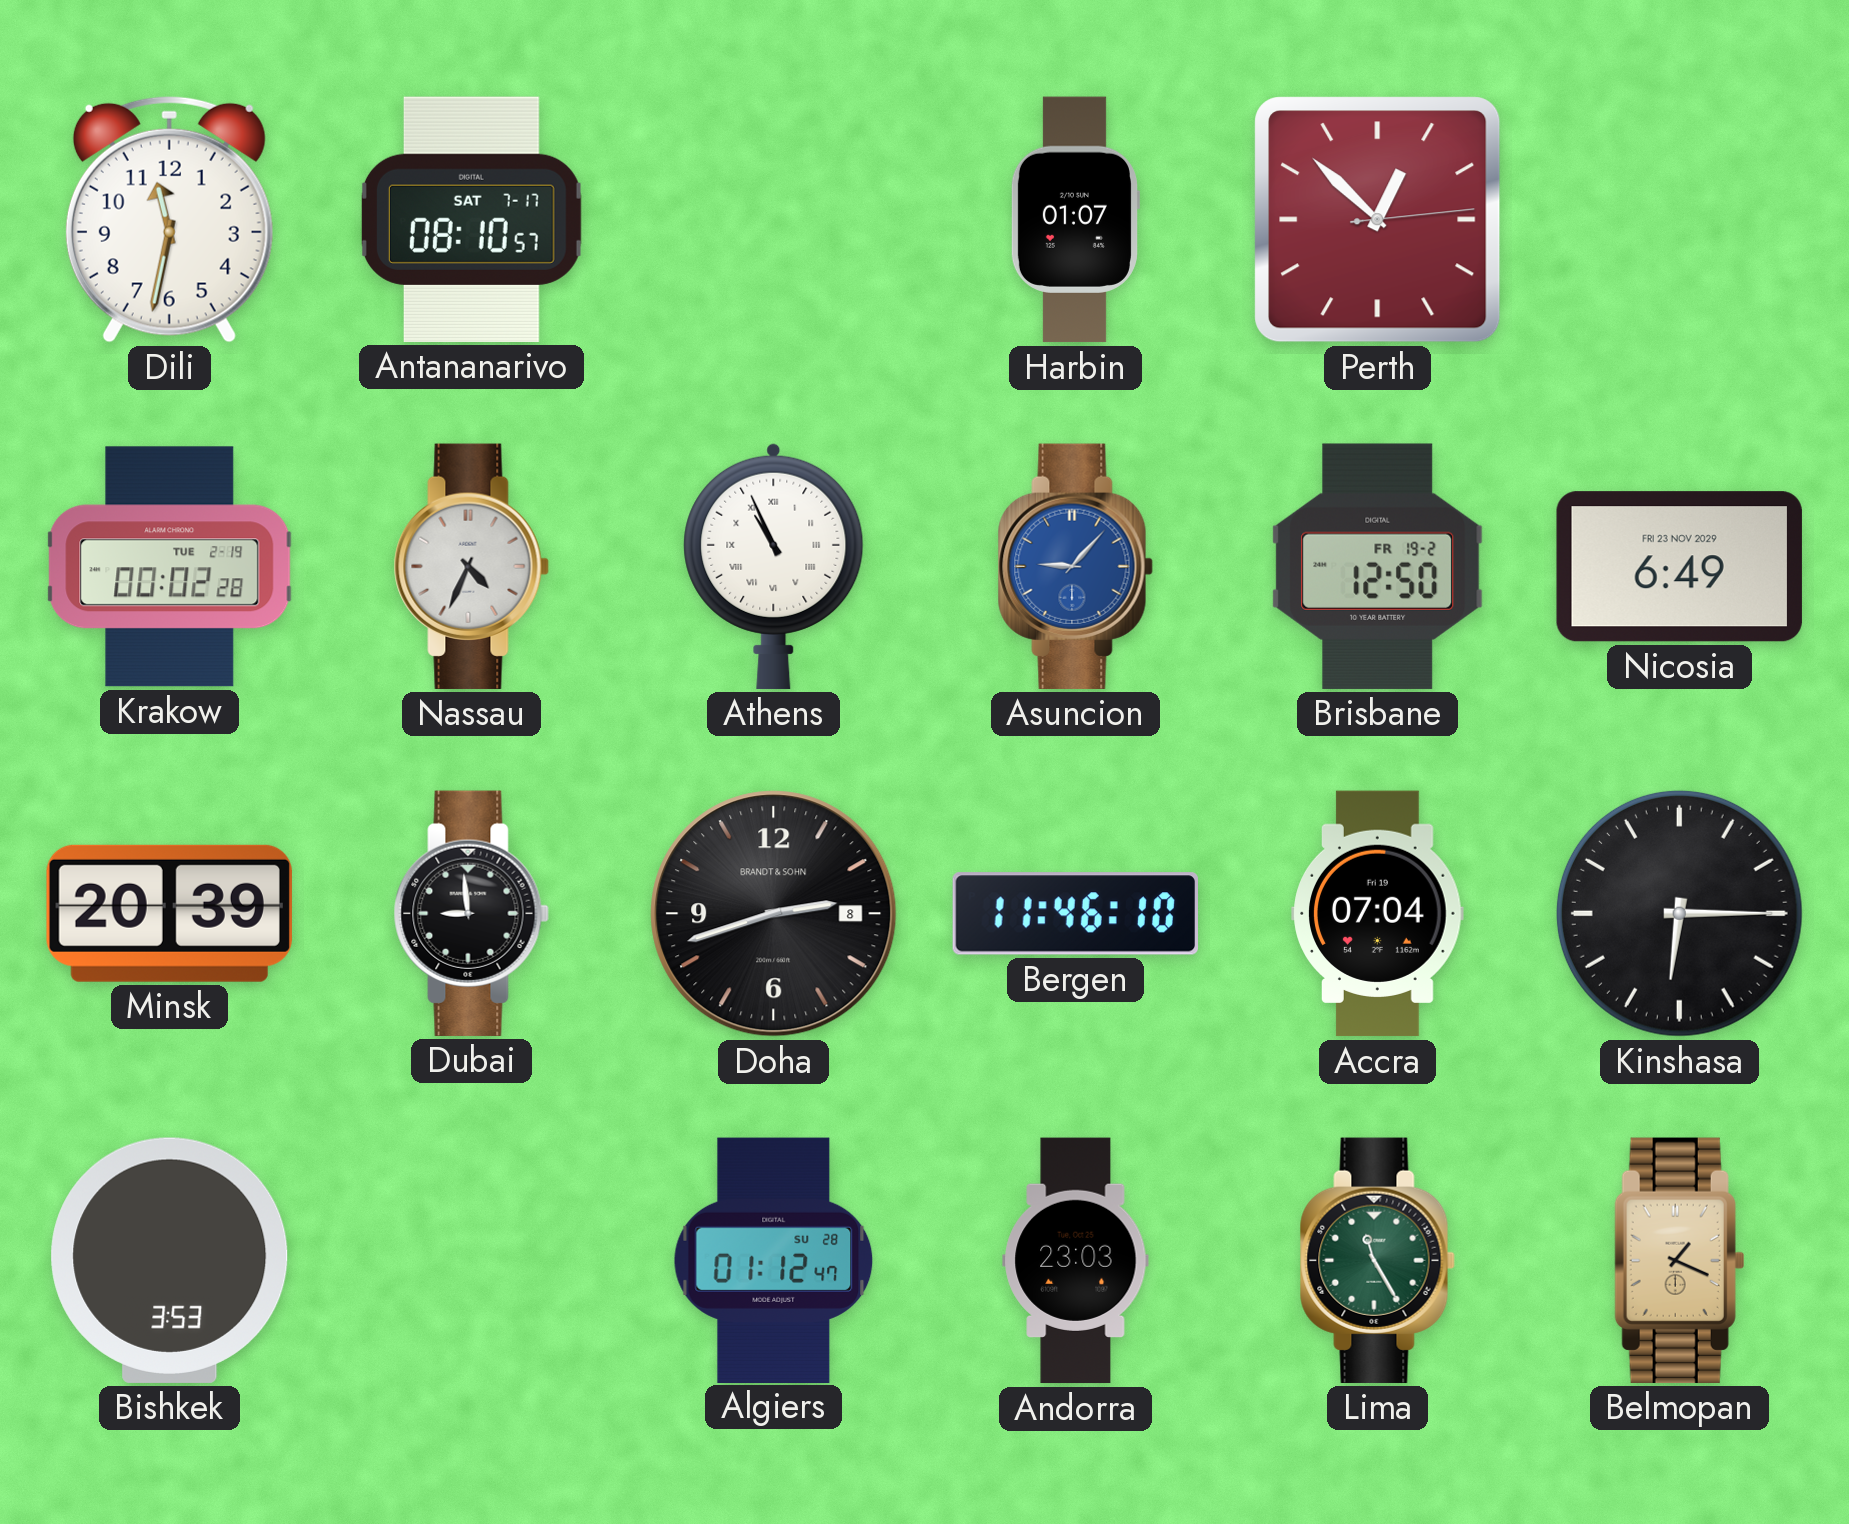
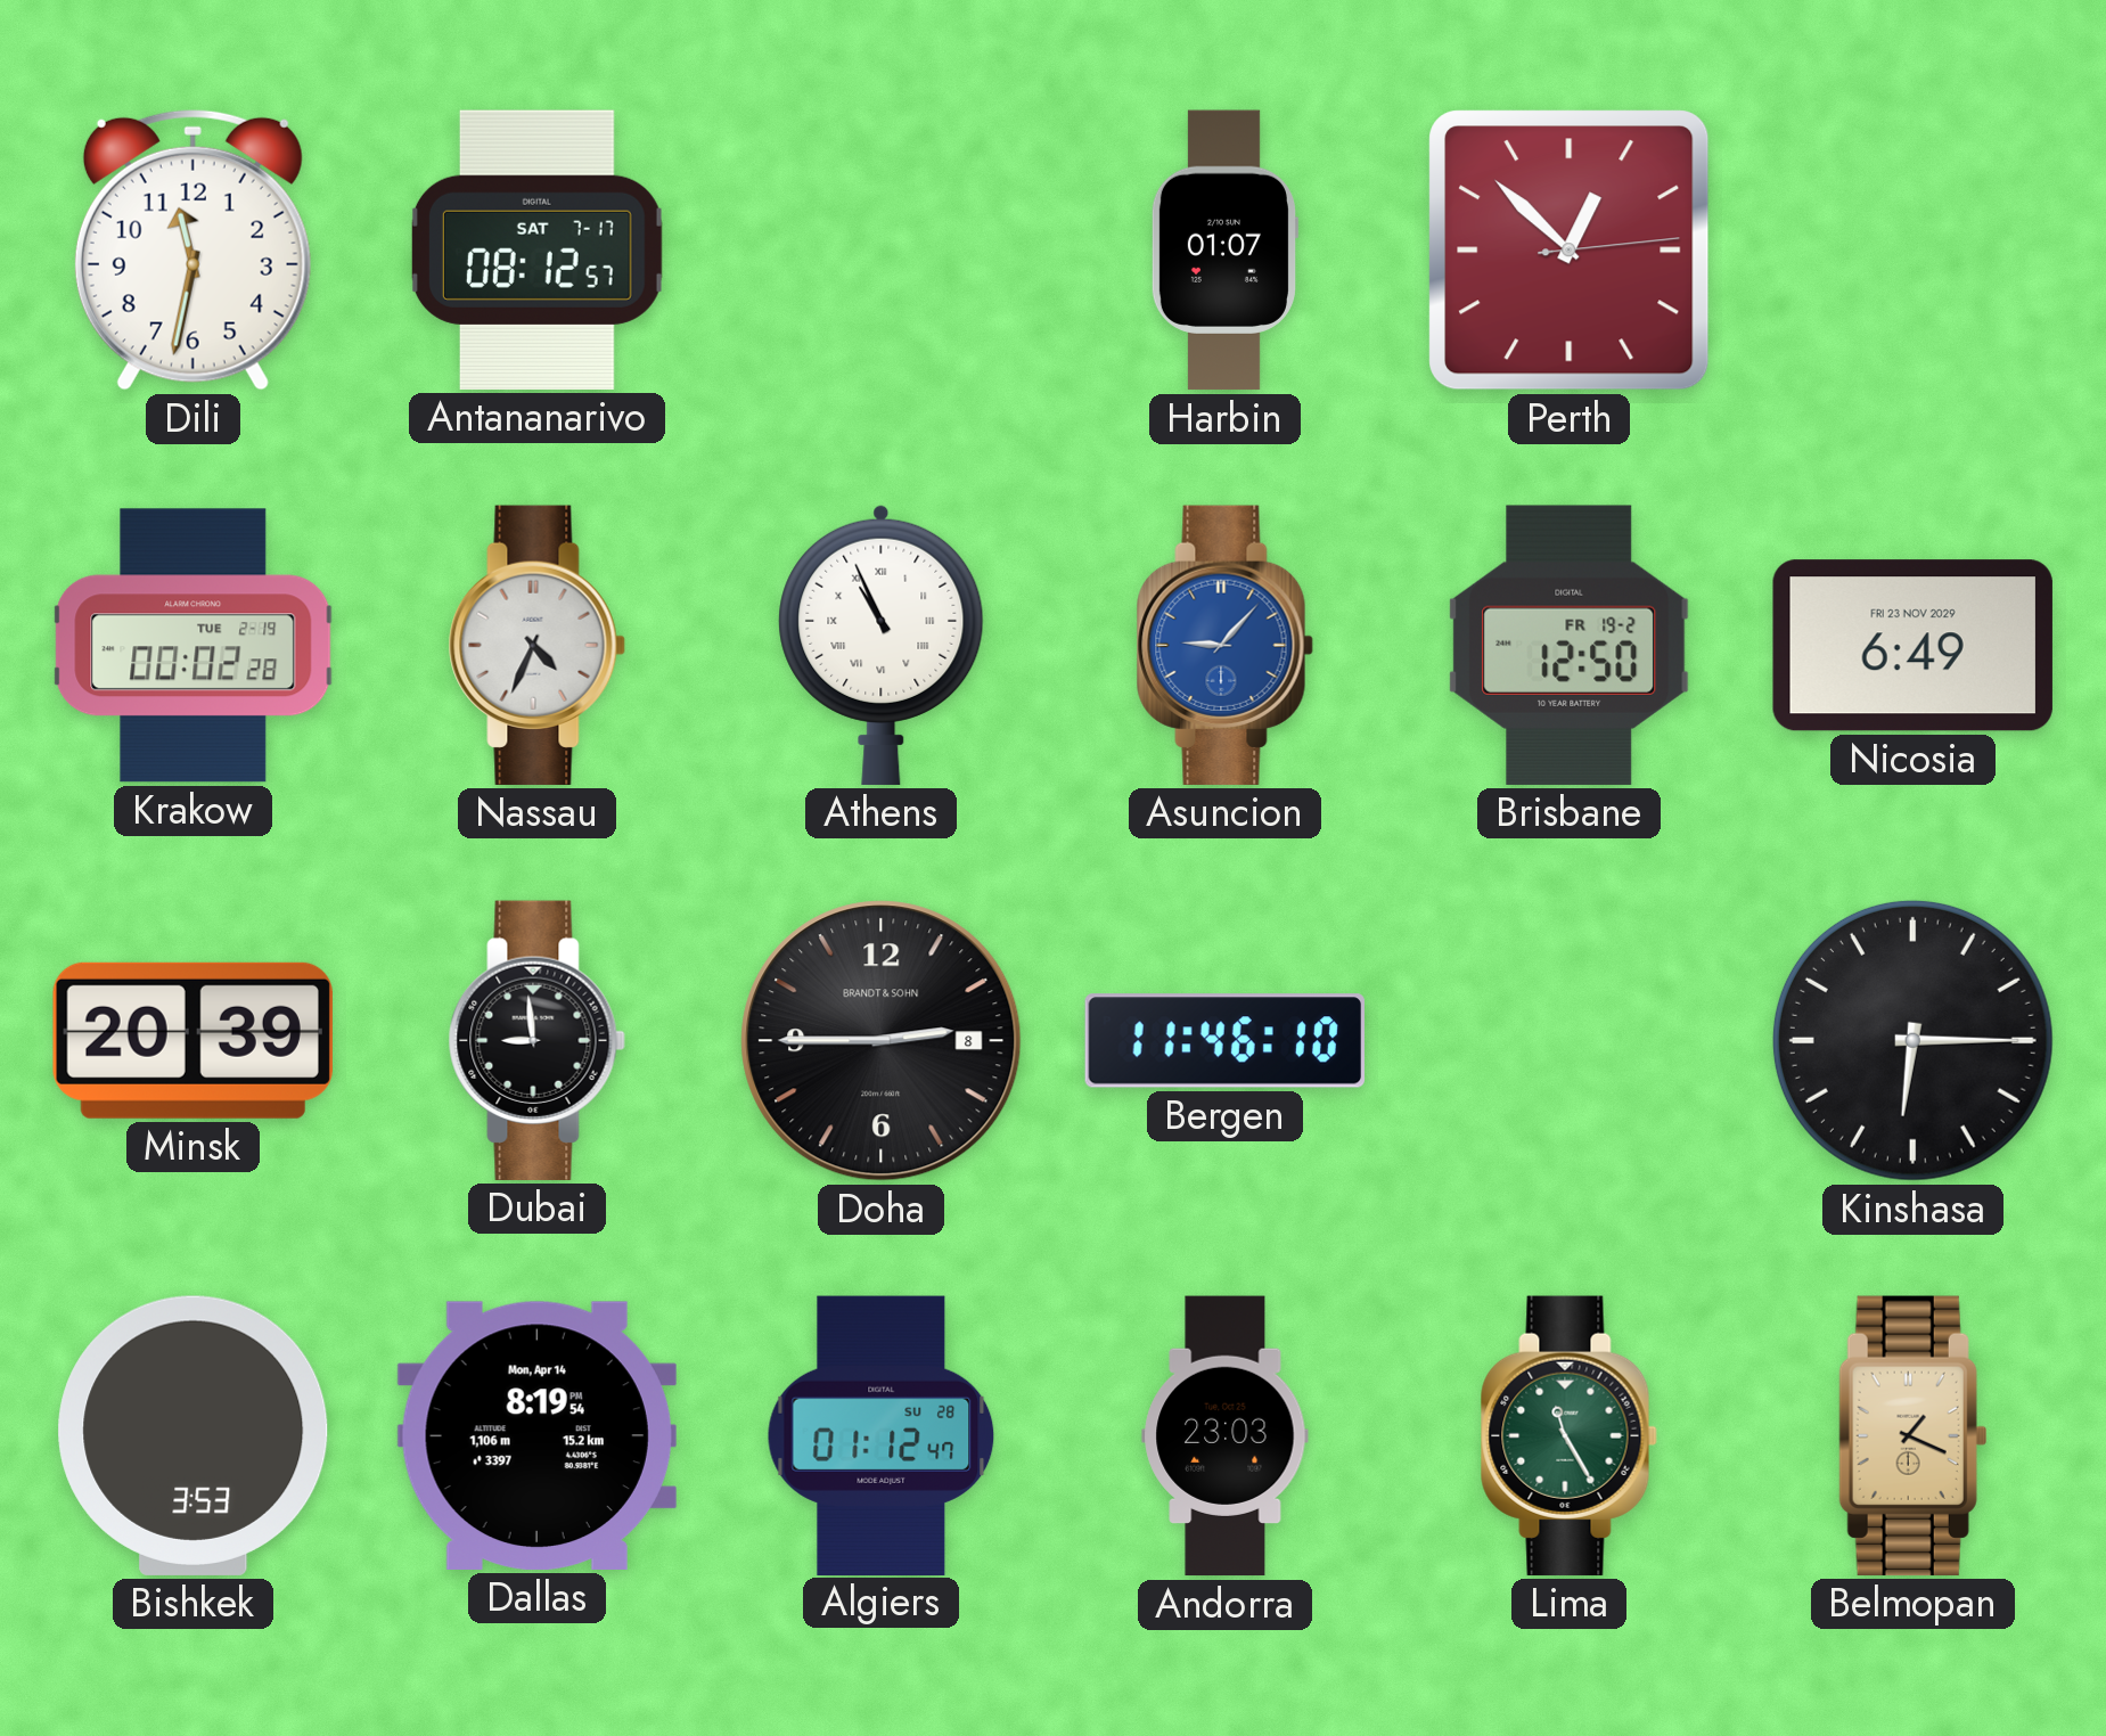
Antananarivo: 08:10 -> 08:12
Doha: 2:42 -> 2:45
Accra: 07:04 -> none
Dallas: none -> 8:19
